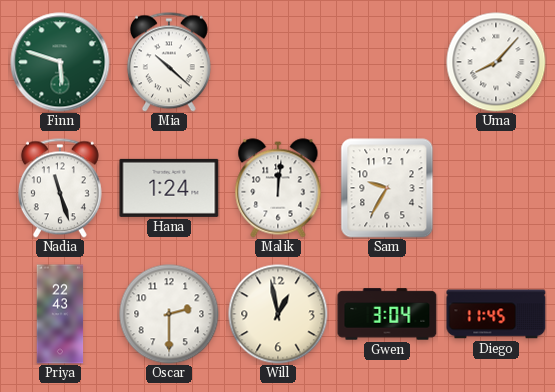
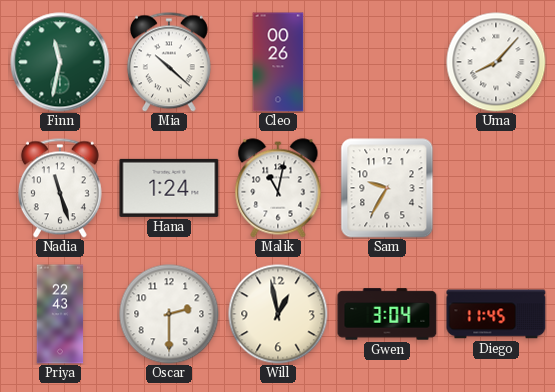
Finn: 5:48 -> 11:32
Cleo: none -> 00:26
Malik: 12:01 -> 11:02
